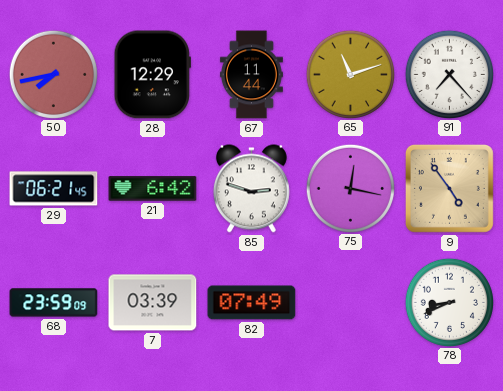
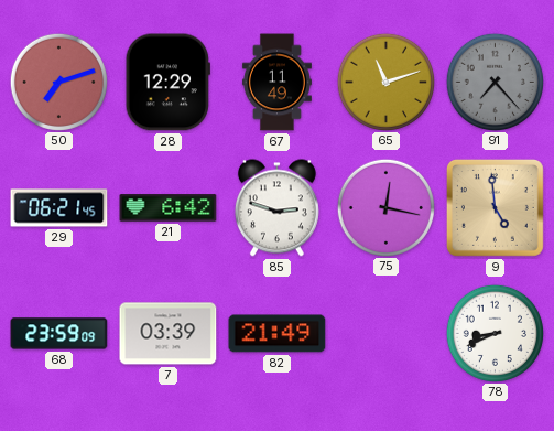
50: 7:43 -> 7:12
67: 11:44 -> 11:49
91 dial: white -> grey
9: 4:54 -> 4:59
82: 07:49 -> 21:49
